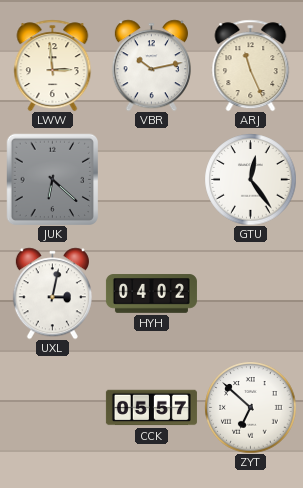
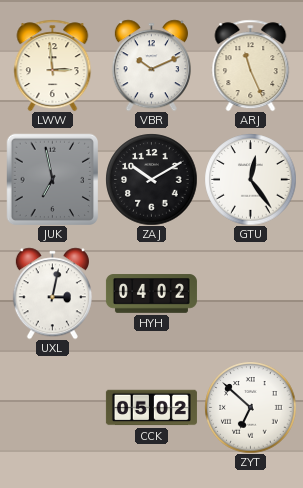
VBR: 10:13 -> 10:11
JUK: 6:22 -> 6:58
ZAJ: none -> 10:10
CCK: 05:57 -> 05:02
